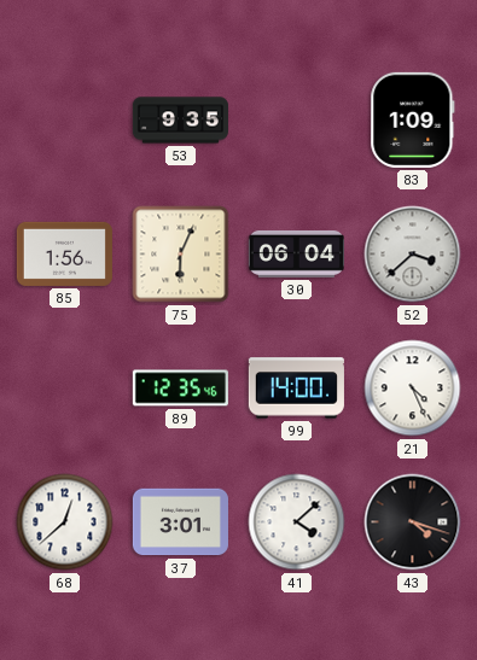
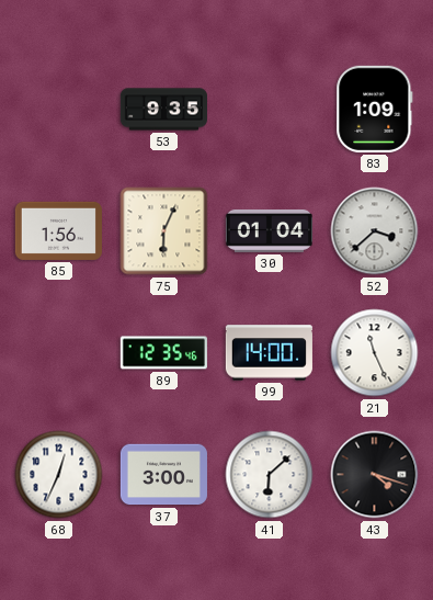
30: 06:04 -> 01:04
21: 4:26 -> 11:26
68: 12:38 -> 12:34
37: 3:01 -> 3:00
41: 4:08 -> 6:08
